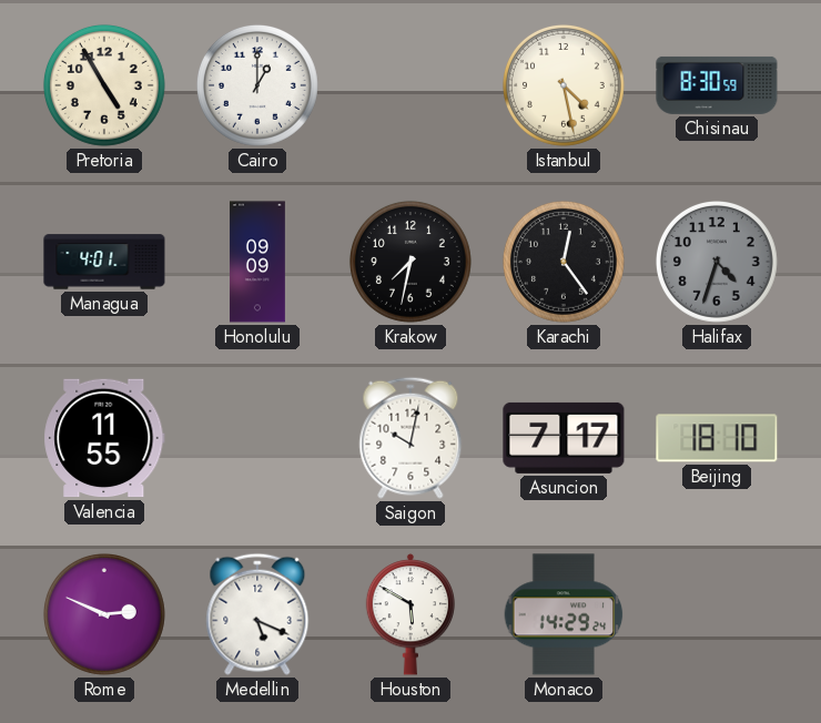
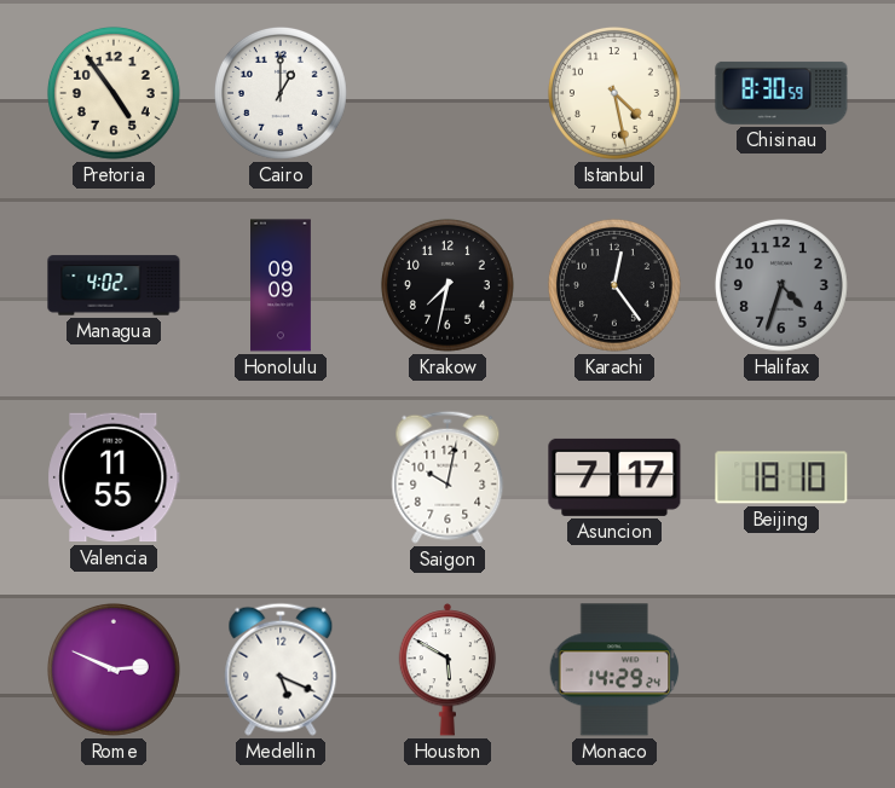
Pretoria: 4:55 -> 4:54
Managua: 4:01 -> 4:02
